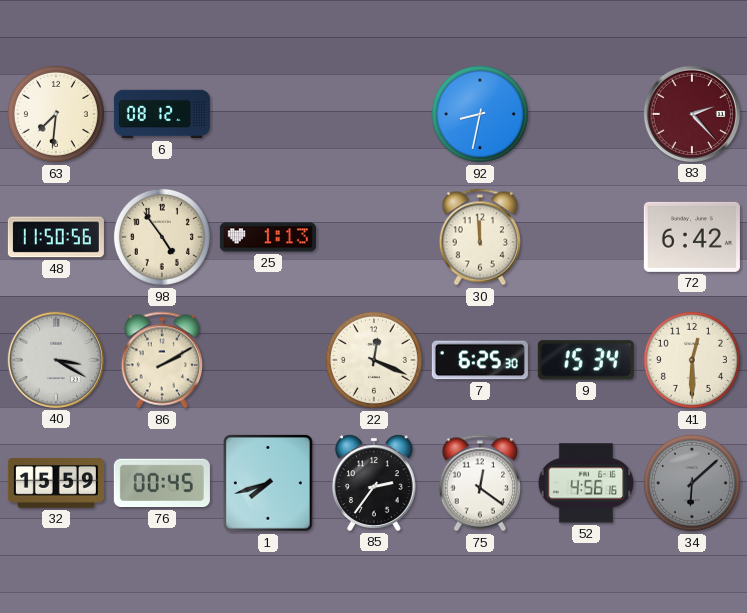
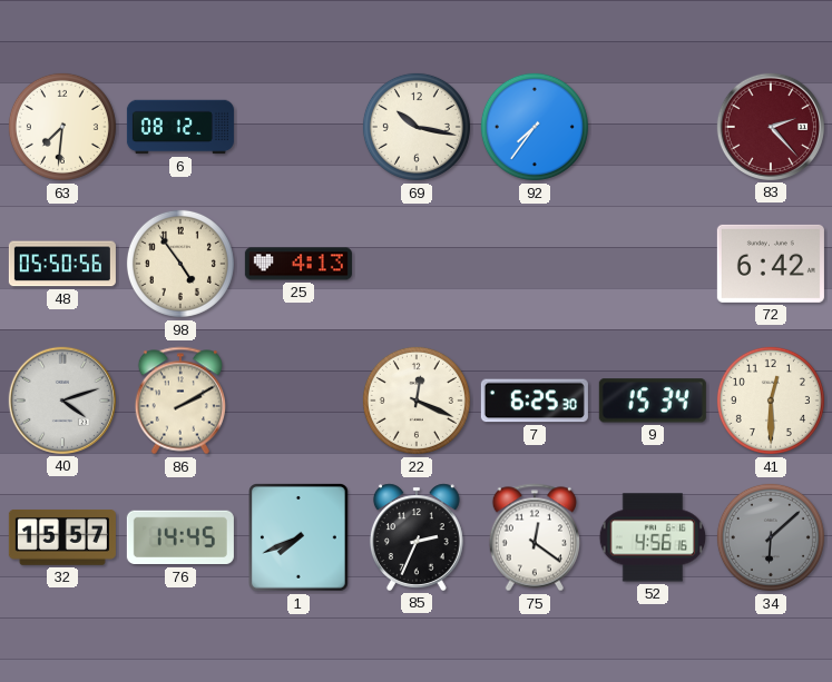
69: none -> 10:17
92: 8:32 -> 7:36
48: 11:50 -> 05:50
25: 1:13 -> 4:13
30: 11:59 -> none
40: 3:20 -> 4:12
32: 15:59 -> 15:57
76: 00:45 -> 14:45
1: 7:42 -> 7:41
85: 2:36 -> 2:34
